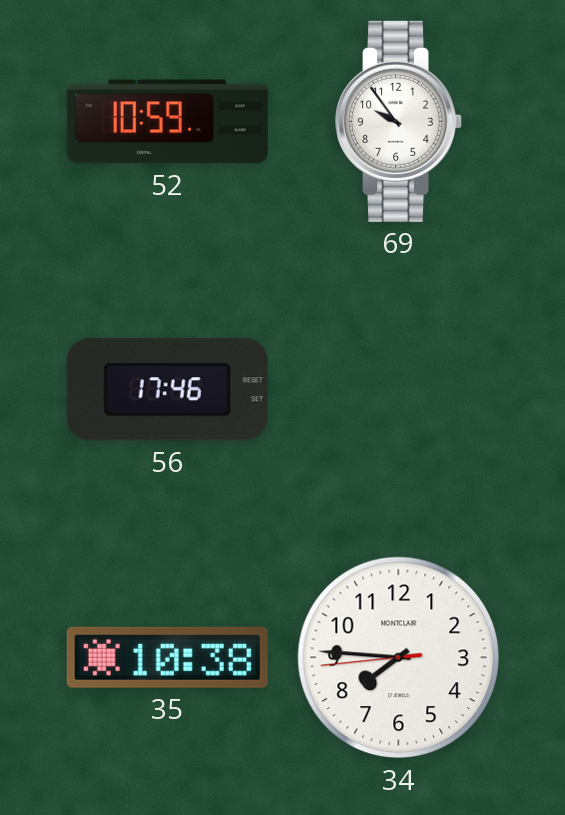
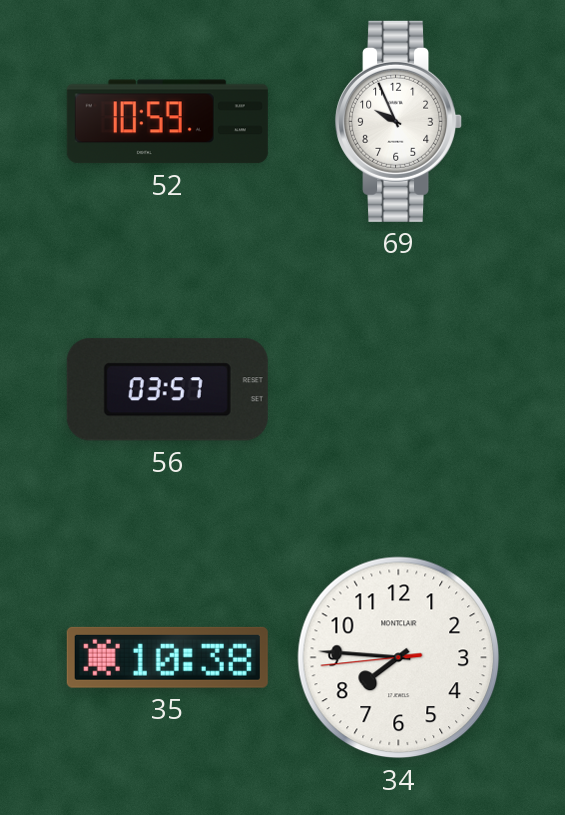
69: 9:54 -> 9:56
56: 17:46 -> 03:57
